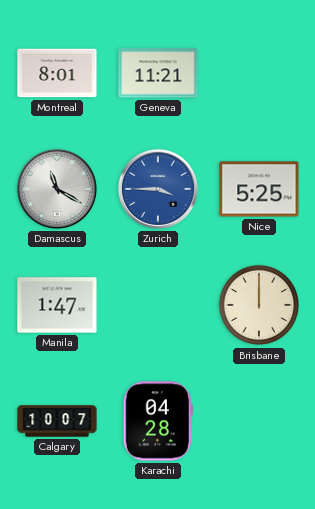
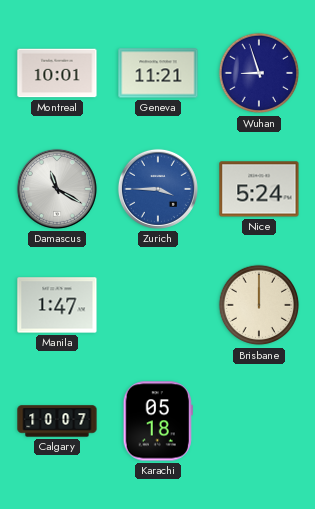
Montreal: 8:01 -> 10:01
Wuhan: none -> 8:57
Nice: 5:25 -> 5:24
Karachi: 04:28 -> 05:18
